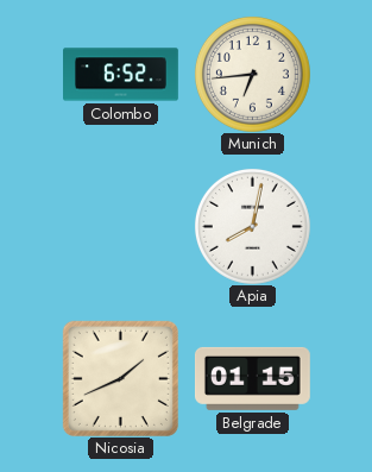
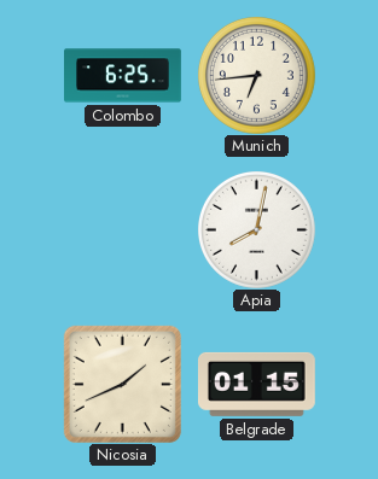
Colombo: 6:52 -> 6:25
